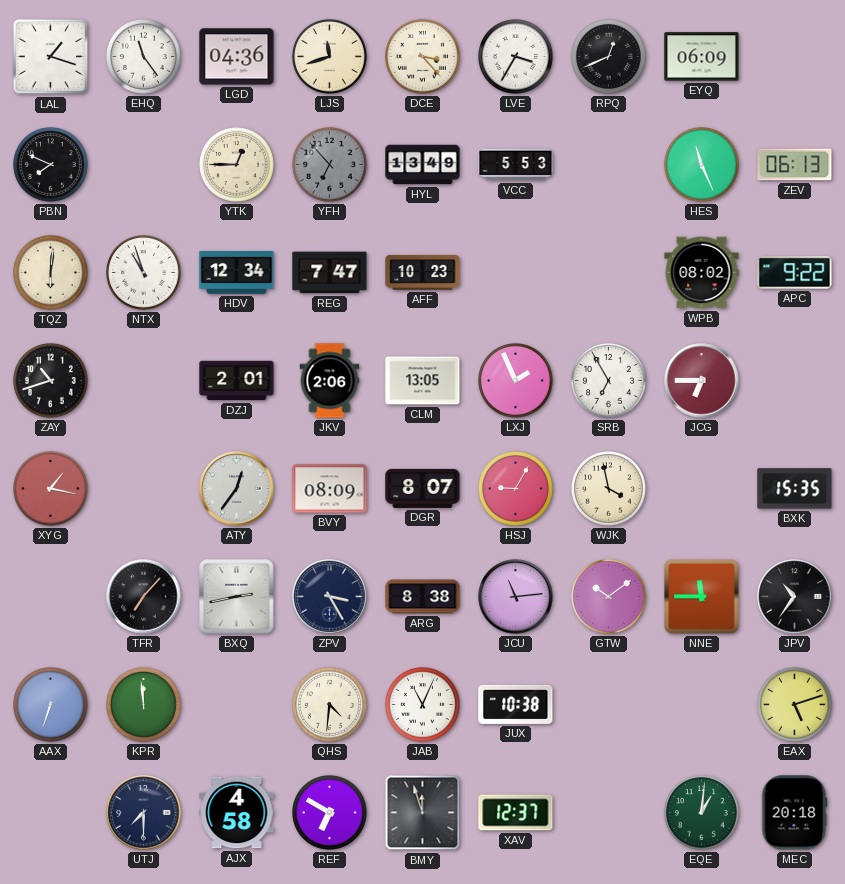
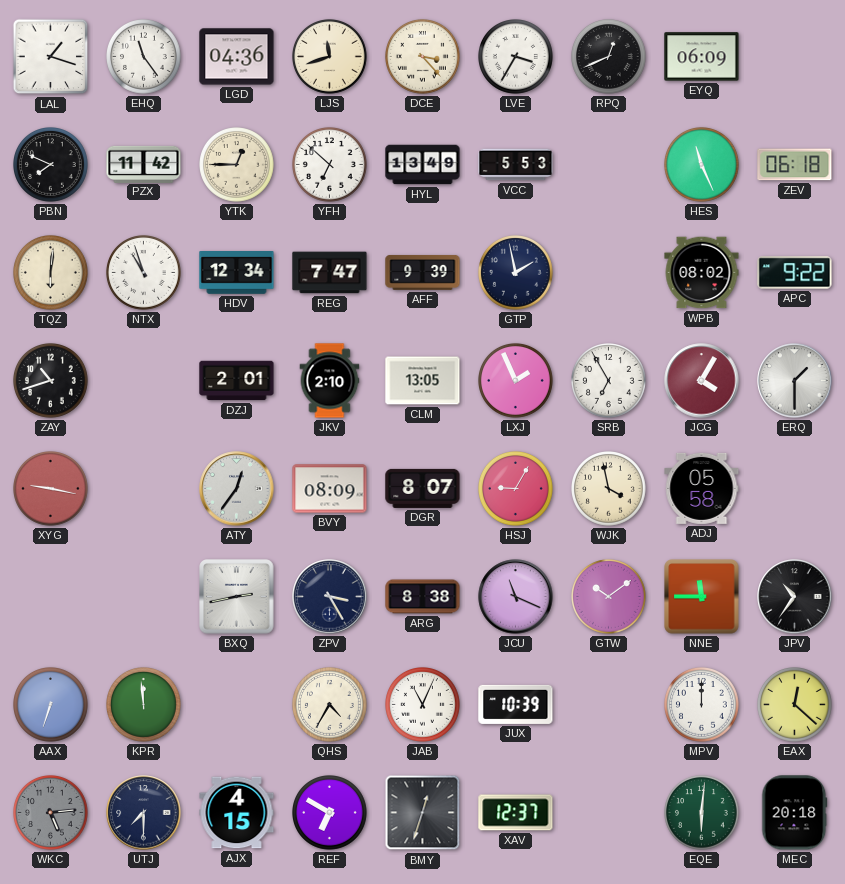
PZX: none -> 11:42
YFH: 6:53 -> 6:52
YFH dial: grey -> white
ZEV: 06:13 -> 06:18
AFF: 10:23 -> 9:39
GTP: none -> 1:58
JKV: 2:06 -> 2:10
JCG: 6:45 -> 4:05
ERQ: none -> 1:30
XYG: 1:17 -> 9:17
ADJ: none -> 05:58
BXK: 15:35 -> none
TFR: 7:07 -> none
JCU: 11:14 -> 11:19
QHS: 4:31 -> 4:35
JUX: 10:38 -> 10:39
MPV: none -> 12:00
EAX: 5:12 -> 12:22
WKC: none -> 5:14
AJX: 4:58 -> 4:15
BMY: 11:57 -> 12:33
EQE: 1:01 -> 6:01
